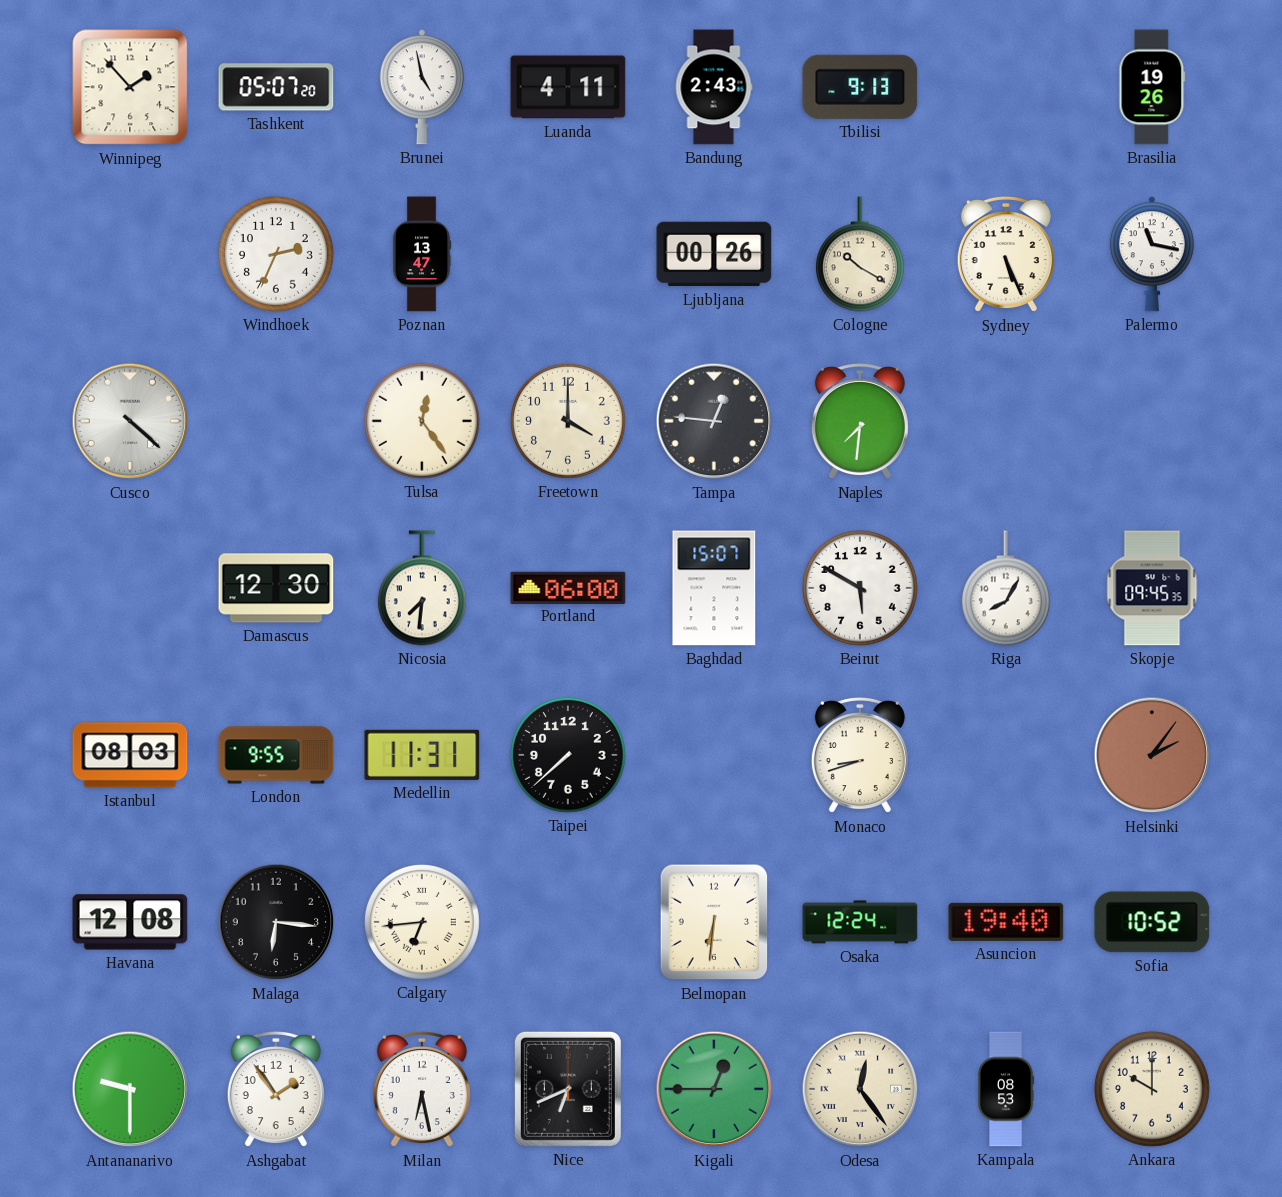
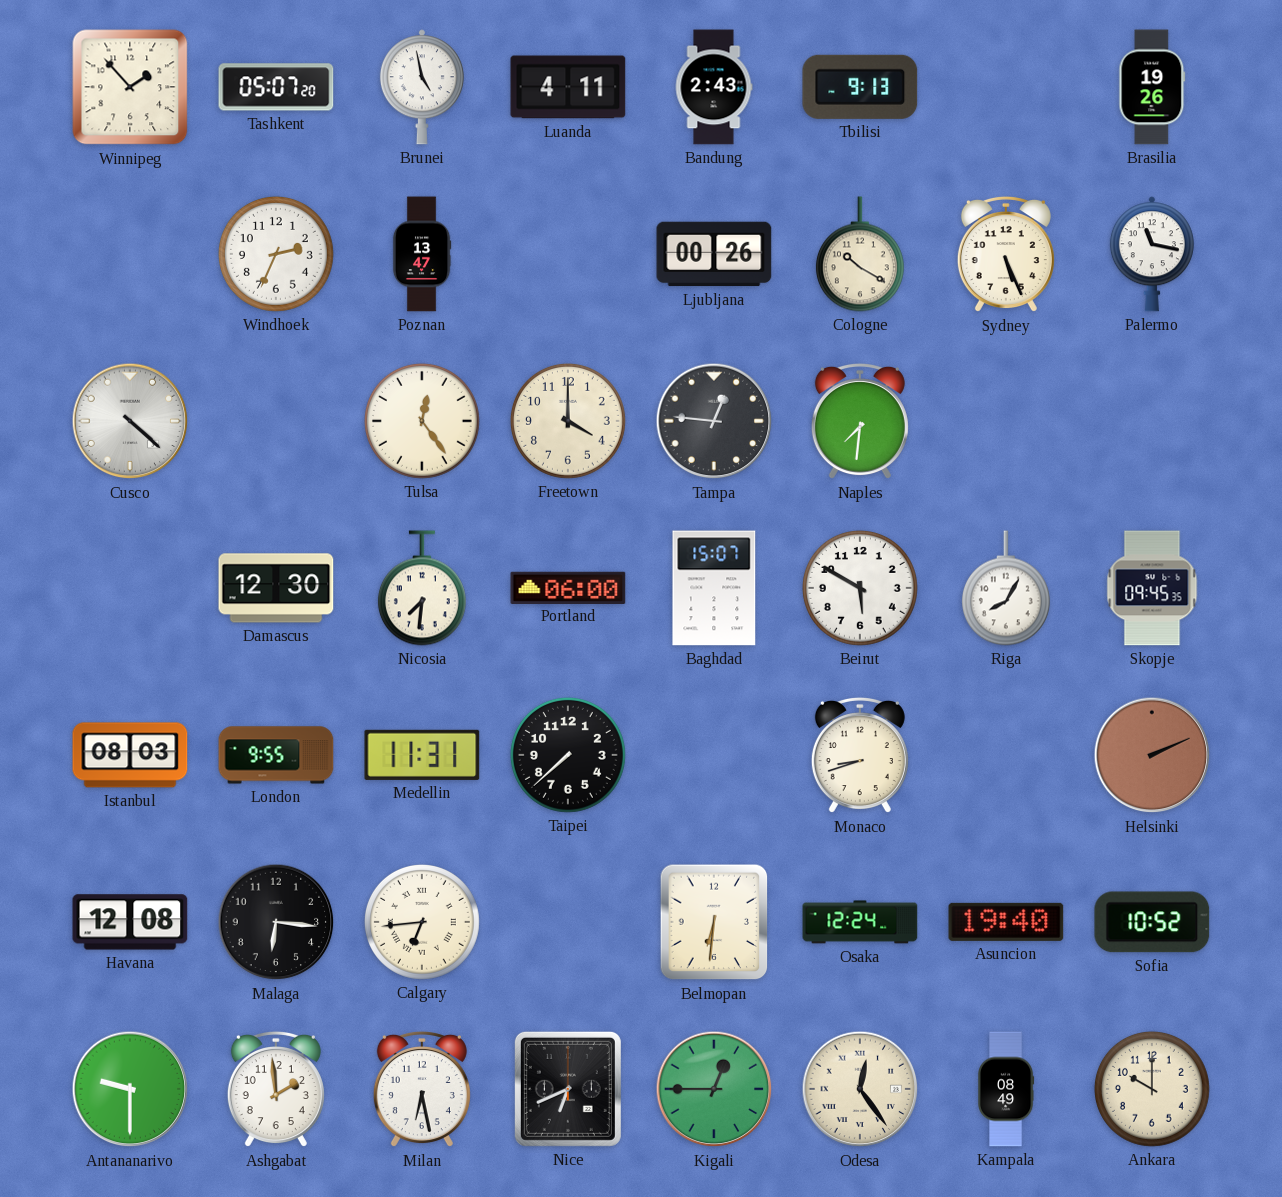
Helsinki: 2:06 -> 2:11
Ashgabat: 1:54 -> 1:59
Kampala: 08:53 -> 08:49
